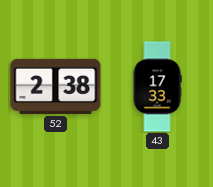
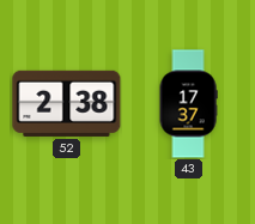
43: 17:33 -> 17:37
